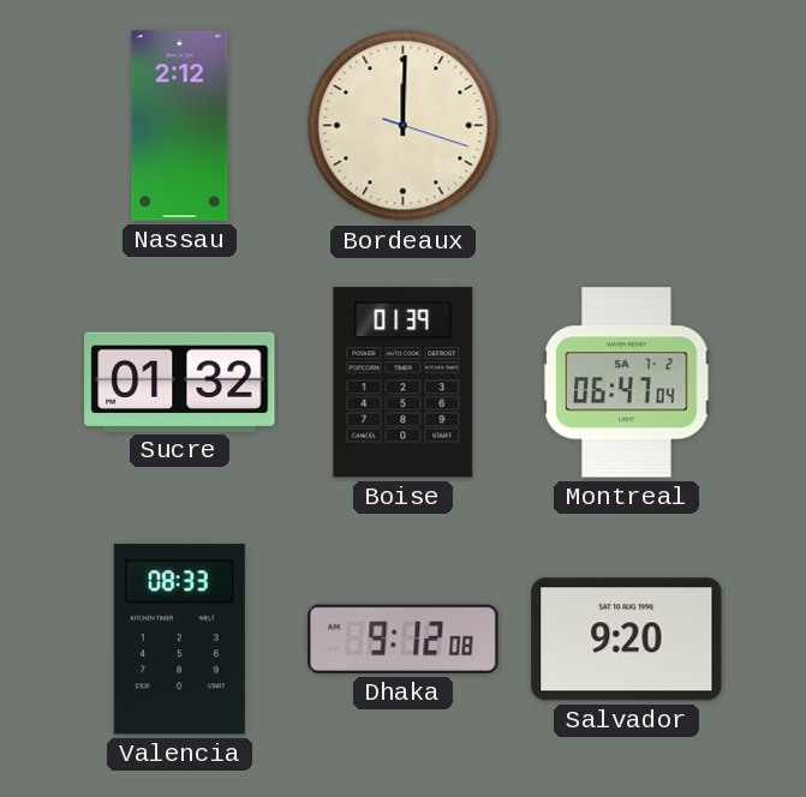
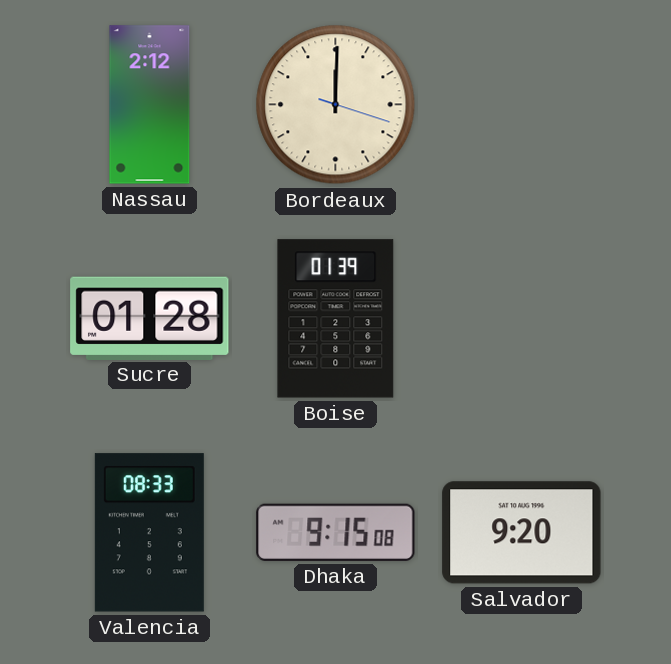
Sucre: 01:32 -> 01:28
Montreal: 06:47 -> none
Dhaka: 9:12 -> 9:15
